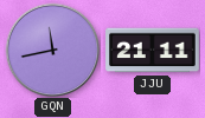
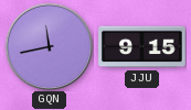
JJU: 21:11 -> 9:15
